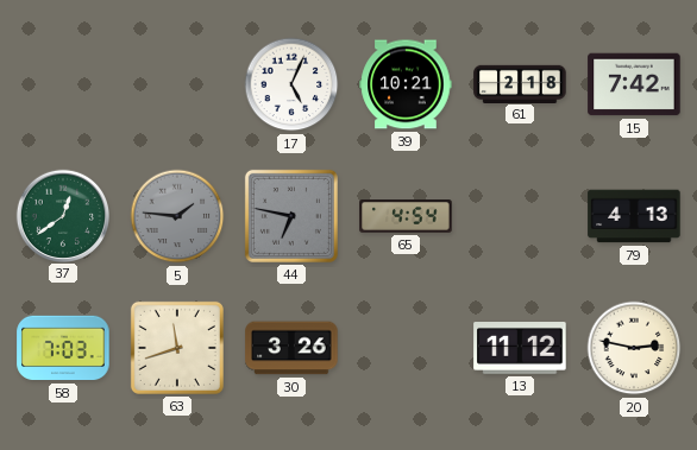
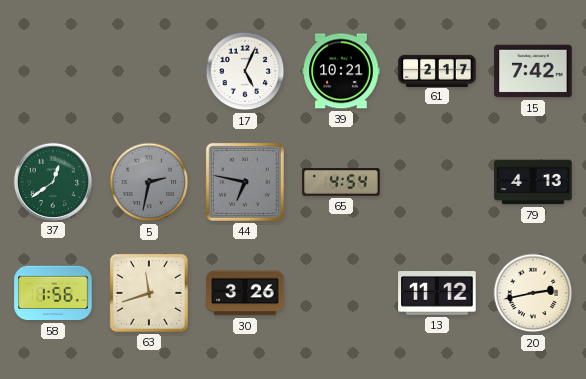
61: 2:18 -> 2:17
5: 1:46 -> 2:32
58: 7:03 -> 1:56
20: 2:47 -> 2:43
